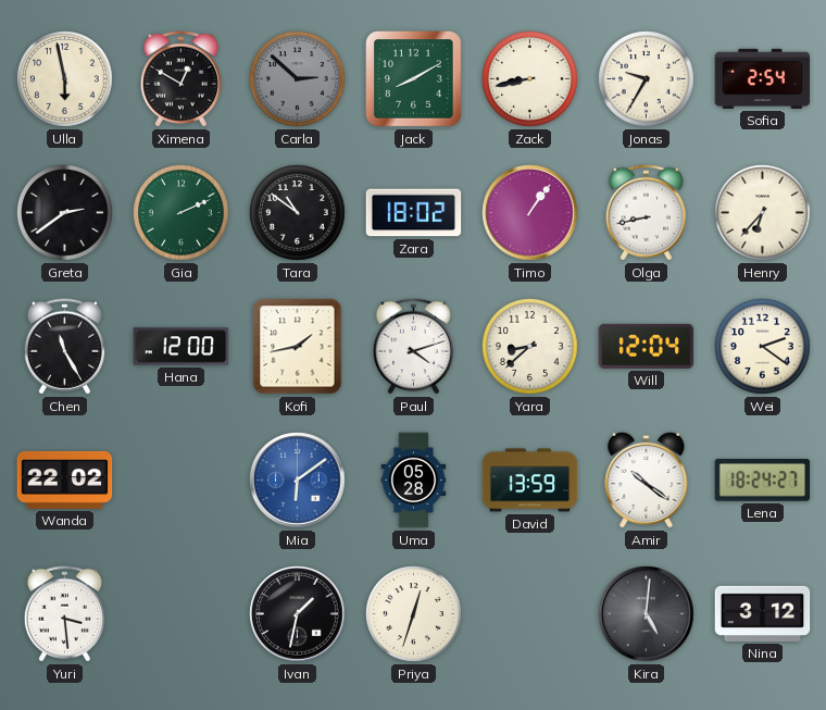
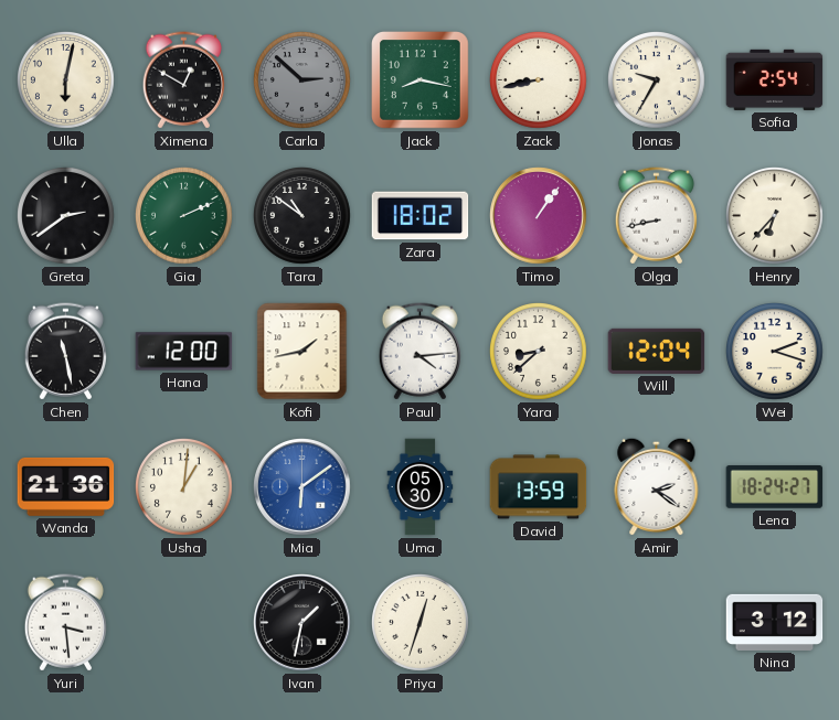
Ulla: 5:58 -> 6:02
Jack: 8:10 -> 8:17
Chen: 11:25 -> 11:28
Paul: 4:12 -> 4:14
Wei: 2:21 -> 2:18
Wanda: 22:02 -> 21:36
Usha: none -> 1:01
Uma: 05:28 -> 05:30
Amir: 10:21 -> 2:21
Kira: 5:01 -> none
